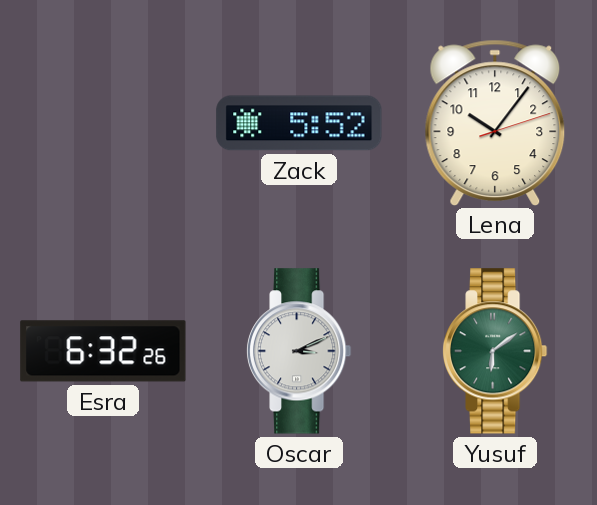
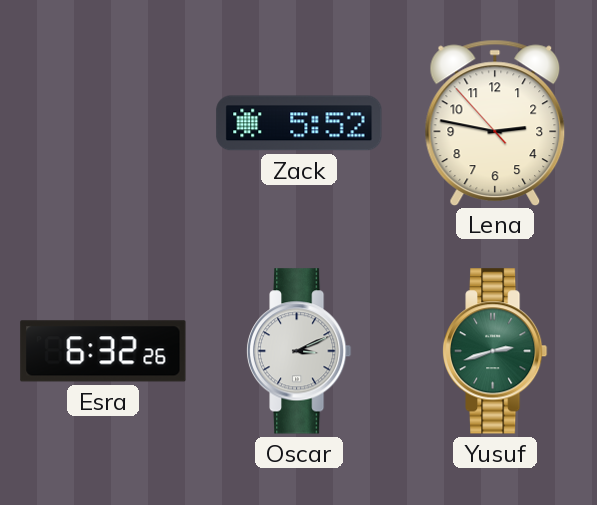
Lena: 10:06 -> 2:46
Yusuf: 6:09 -> 2:42
